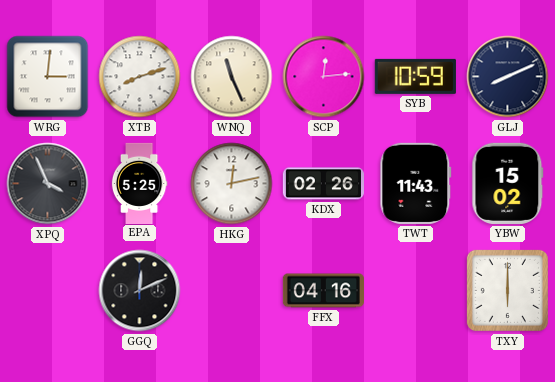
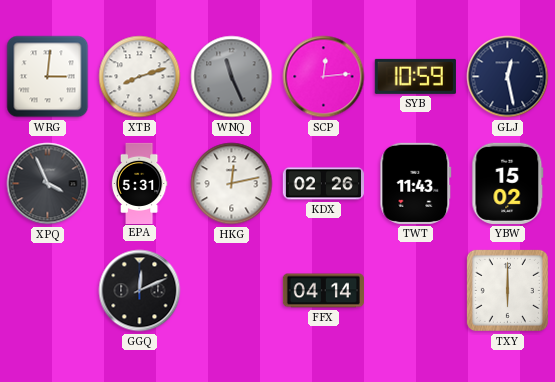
WNQ dial: cream -> grey
GLJ: 8:11 -> 12:28
EPA: 5:25 -> 5:31
FFX: 04:16 -> 04:14
